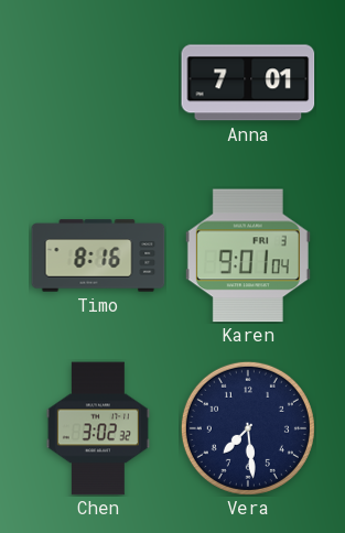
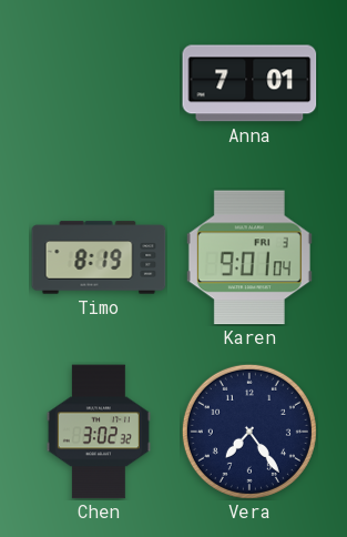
Timo: 8:16 -> 8:19
Vera: 7:29 -> 7:24
